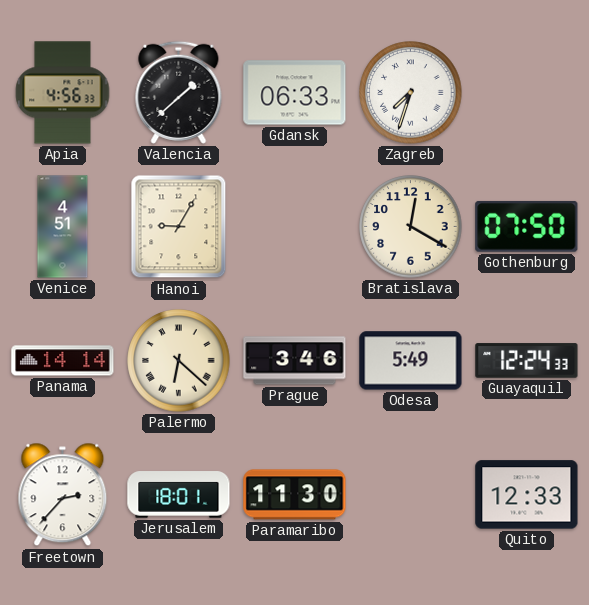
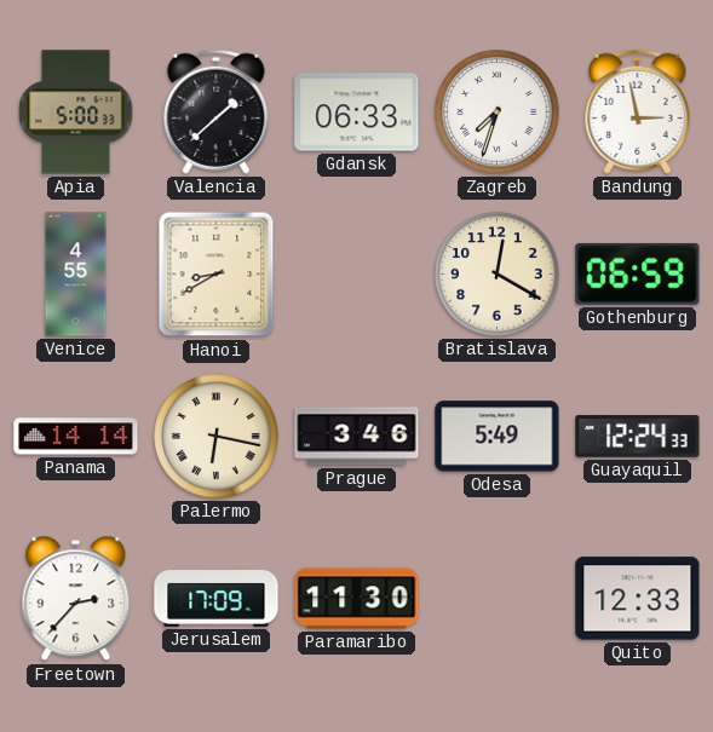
Apia: 4:56 -> 5:00
Bandung: none -> 2:58
Venice: 4:51 -> 4:55
Hanoi: 9:05 -> 8:40
Gothenburg: 07:50 -> 06:59
Palermo: 6:22 -> 6:17
Jerusalem: 18:01 -> 17:09
